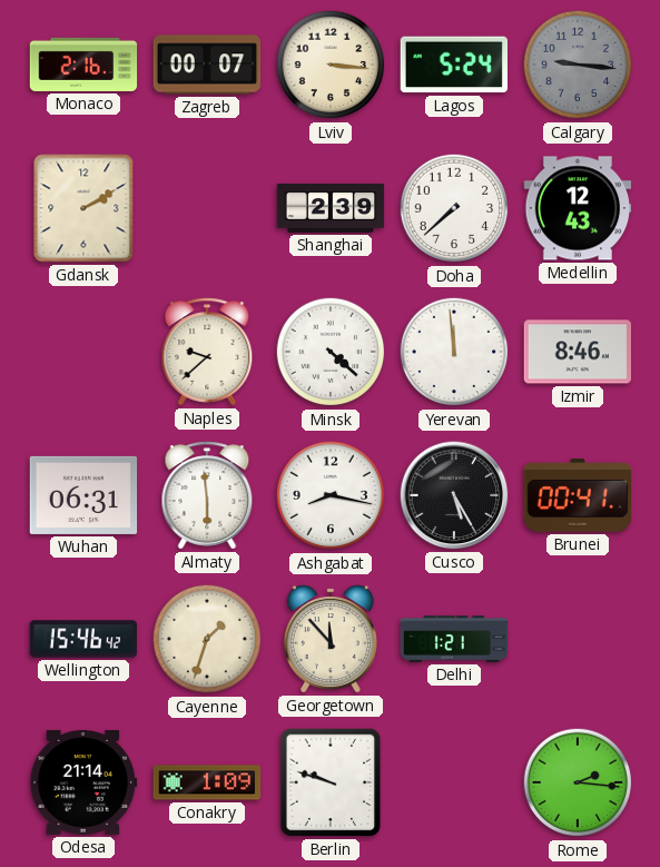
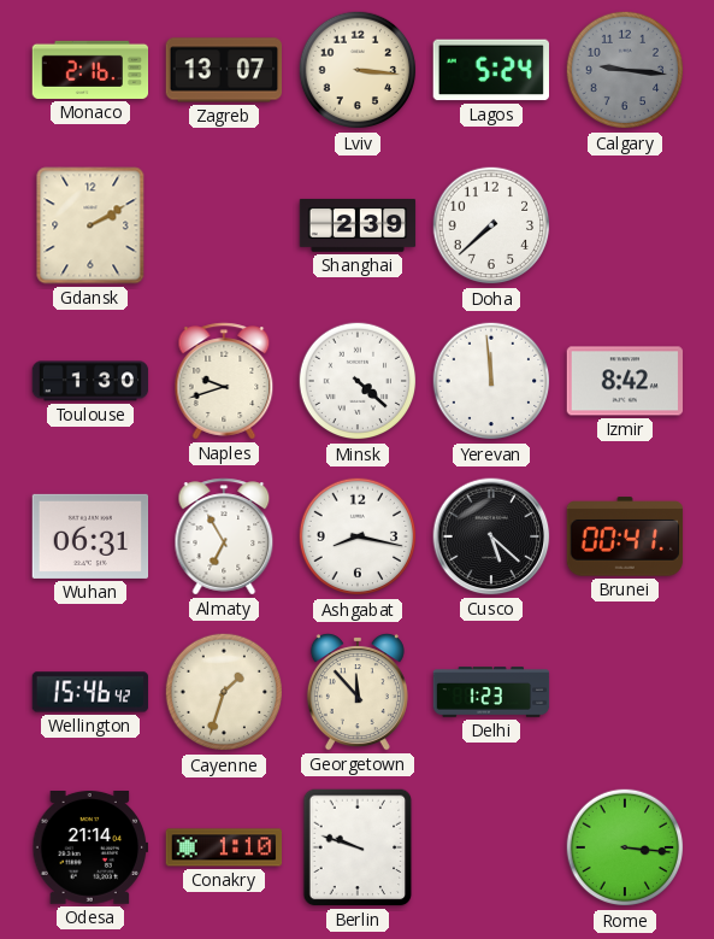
Zagreb: 00:07 -> 13:07
Medellin: 12:43 -> none
Toulouse: none -> 1:30
Naples: 9:38 -> 9:42
Izmir: 8:46 -> 8:42
Almaty: 5:59 -> 6:55
Cusco: 5:25 -> 5:22
Delhi: 1:21 -> 1:23
Conakry: 1:09 -> 1:10
Rome: 2:16 -> 3:16
